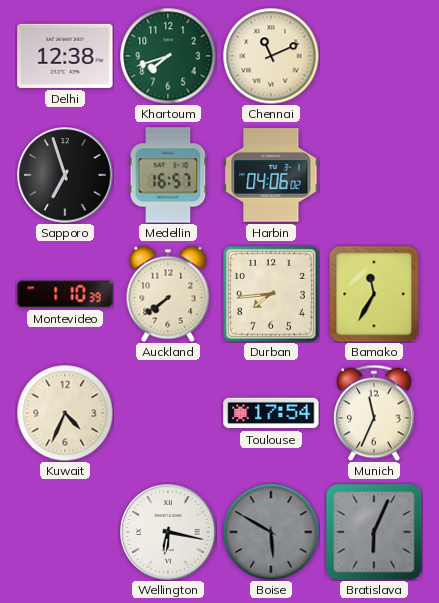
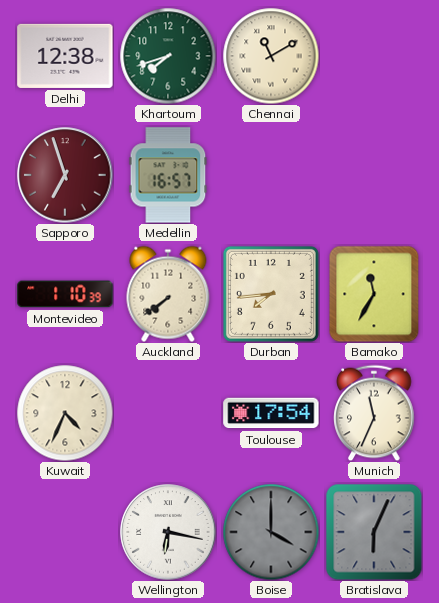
Chennai: 11:11 -> 11:10
Sapporo dial: black -> burgundy
Harbin: 04:06 -> none
Boise: 5:50 -> 4:00
